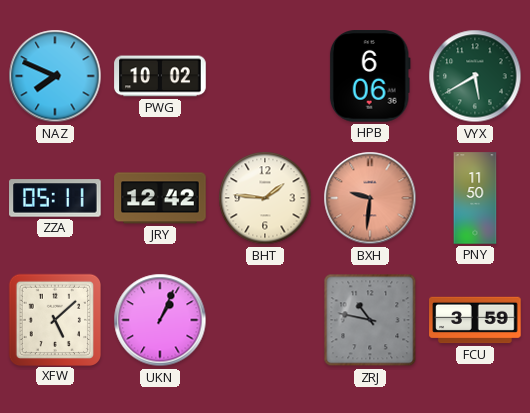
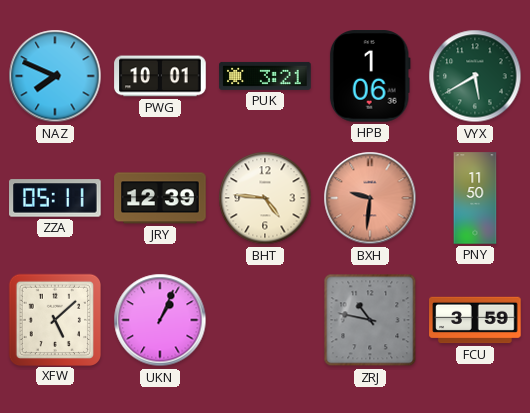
PWG: 10:02 -> 10:01
PUK: none -> 3:21
HPB: 6:06 -> 1:06
JRY: 12:42 -> 12:39
BHT: 1:46 -> 4:46
